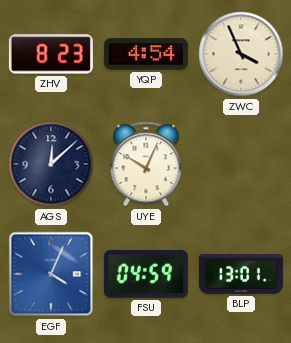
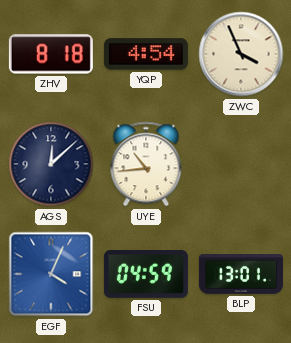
ZHV: 8:23 -> 8:18
UYE: 10:04 -> 10:44
